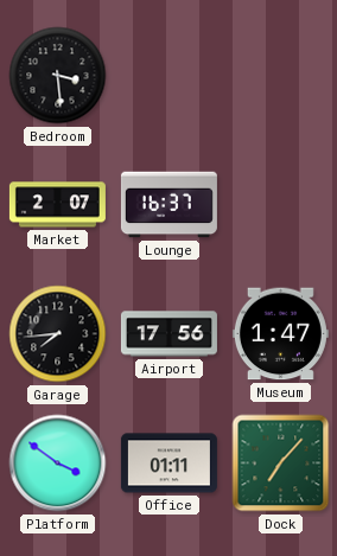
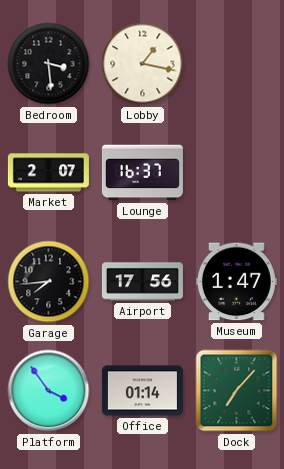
Lobby: none -> 1:17
Platform: 3:51 -> 3:54
Office: 01:11 -> 01:14
